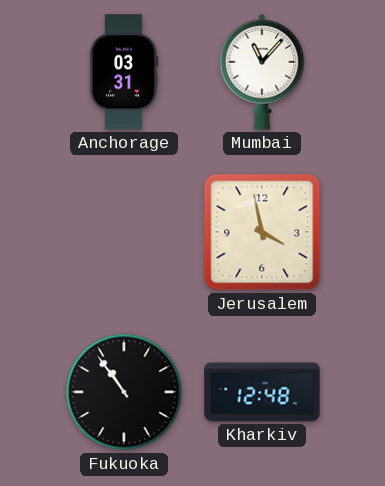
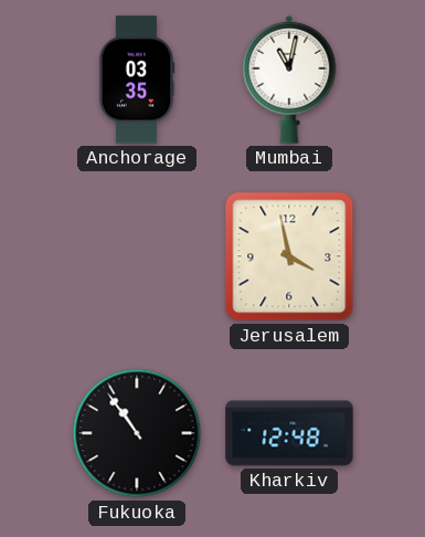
Anchorage: 03:31 -> 03:35
Mumbai: 11:07 -> 11:02
